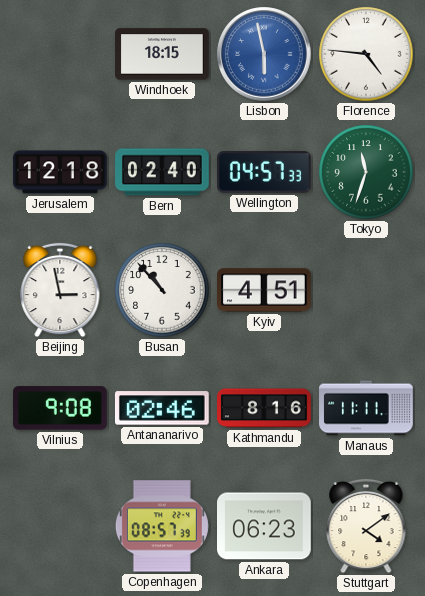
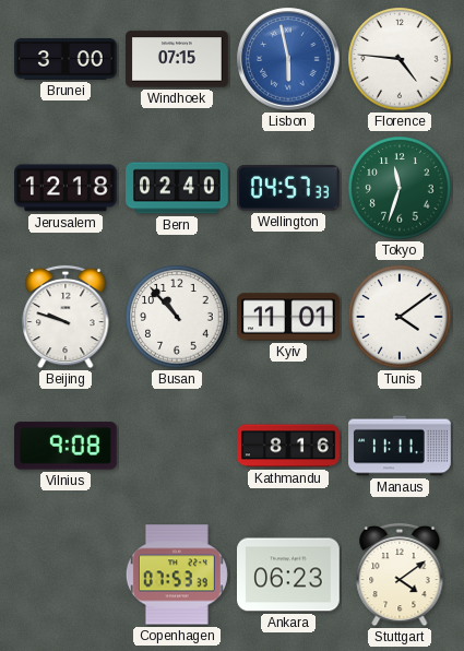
Brunei: none -> 3:00
Windhoek: 18:15 -> 07:15
Beijing: 2:58 -> 9:48
Kyiv: 4:51 -> 11:01
Tunis: none -> 4:09
Antananarivo: 02:46 -> none
Copenhagen: 08:57 -> 07:53
